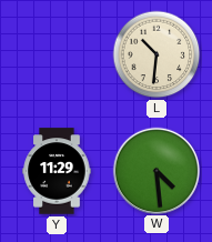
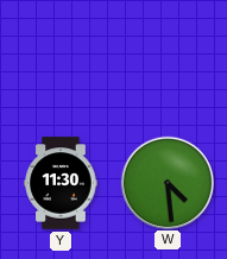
L: 10:31 -> none
Y: 11:29 -> 11:30
